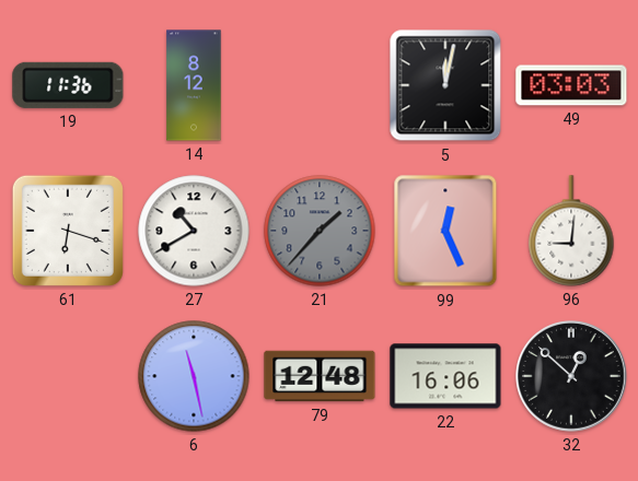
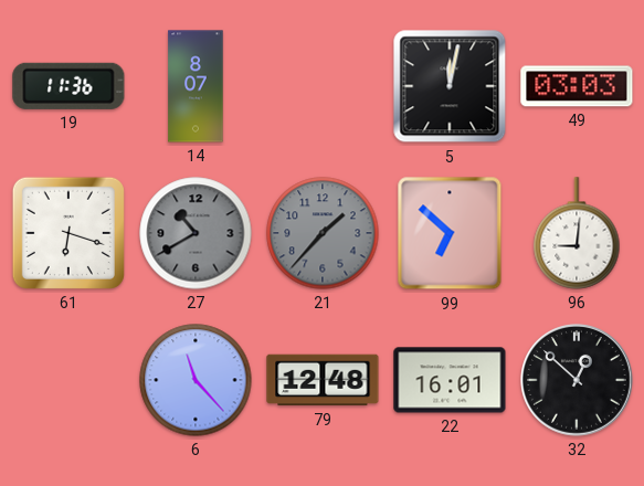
14: 8:12 -> 8:07
27 dial: white -> grey
99: 12:26 -> 6:52
6: 11:28 -> 11:23
22: 16:06 -> 16:01
